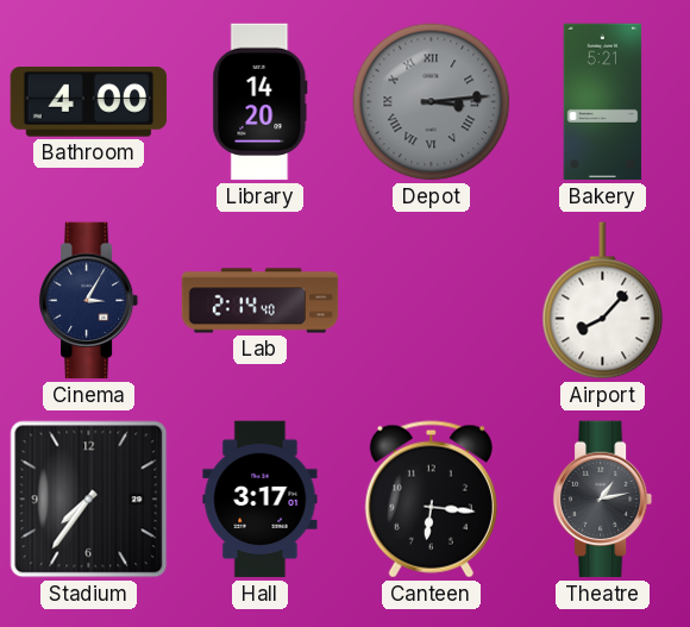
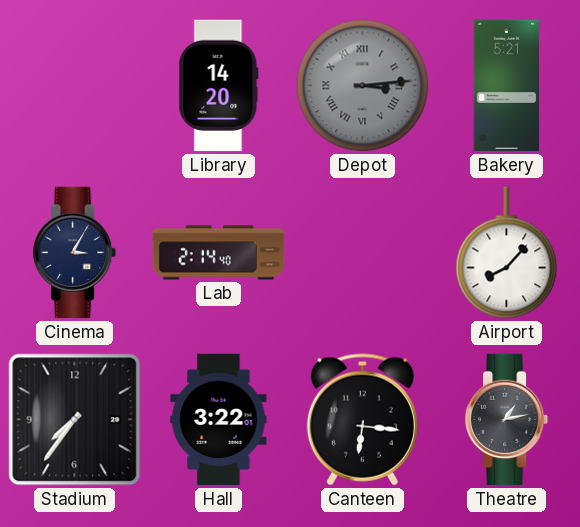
Bathroom: 4:00 -> none
Hall: 3:17 -> 3:22
